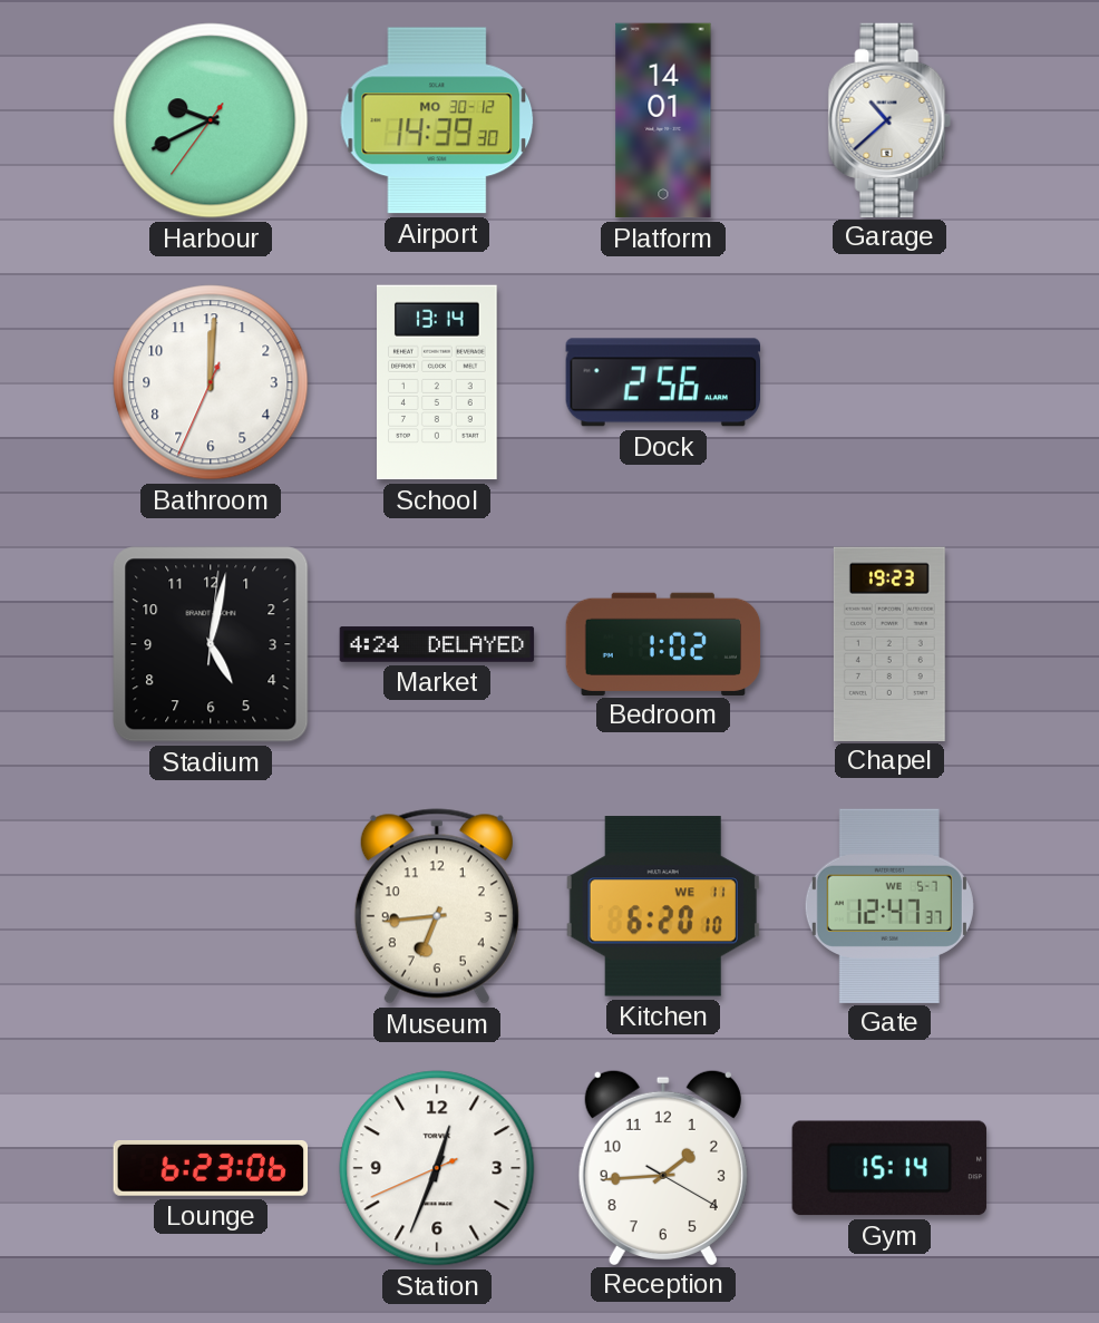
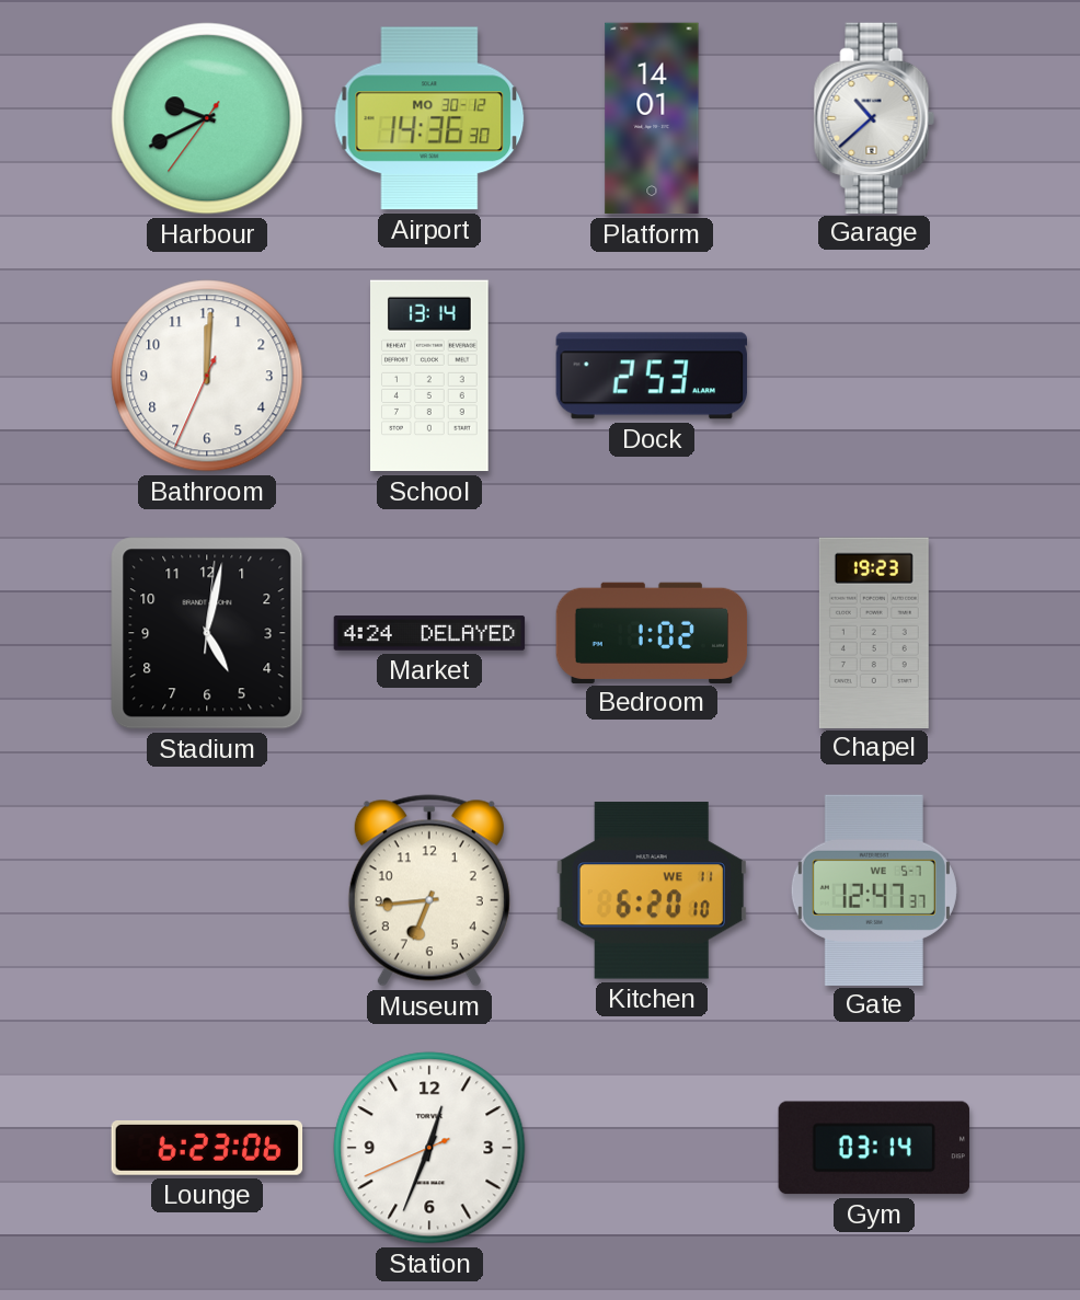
Airport: 14:39 -> 14:36
Dock: 2:56 -> 2:53
Reception: 1:44 -> none
Gym: 15:14 -> 03:14
